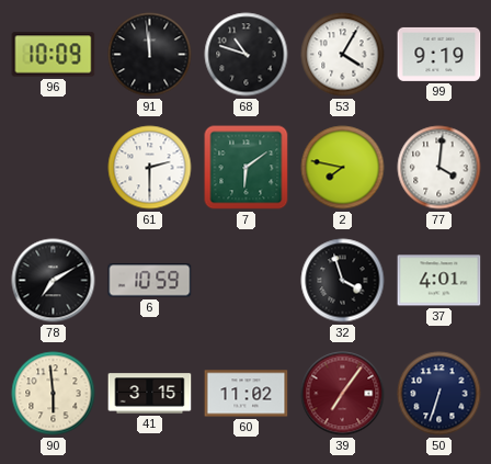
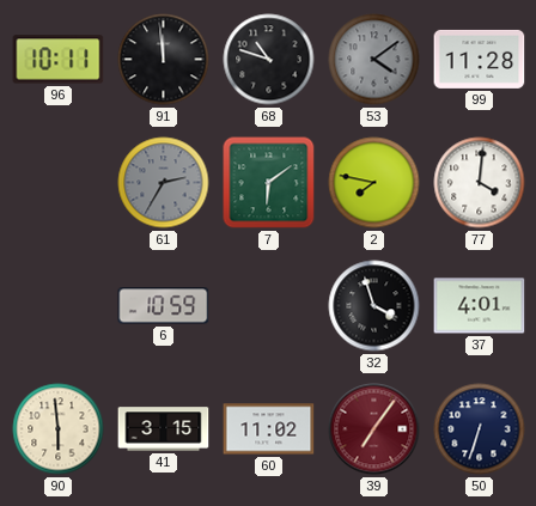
96: 10:09 -> 10:11
53: 4:05 -> 4:09
53 dial: white -> grey
99: 9:19 -> 11:28
61: 2:30 -> 2:35
61 dial: white -> grey
78: 7:10 -> none
